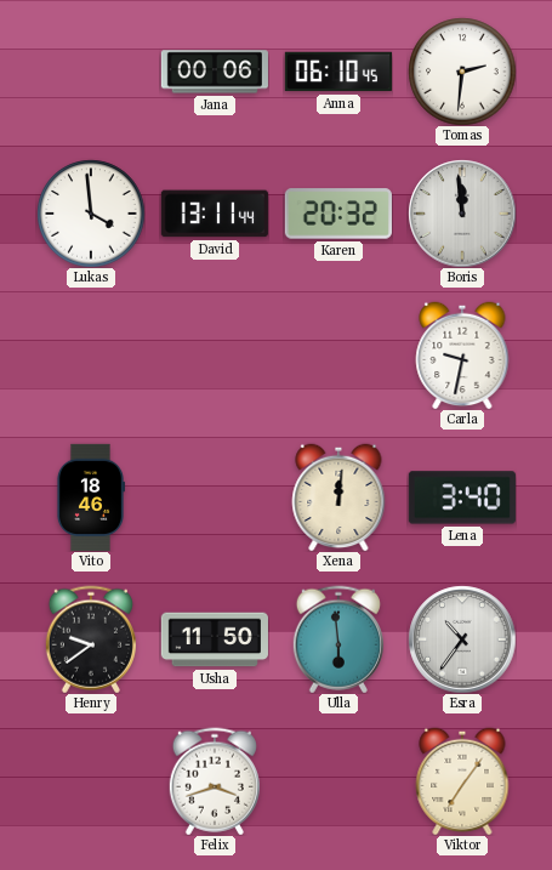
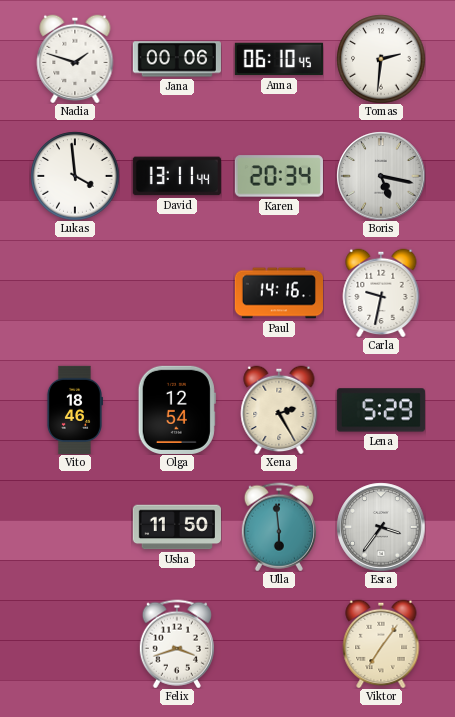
Nadia: none -> 1:48
Karen: 20:32 -> 20:34
Boris: 11:59 -> 5:17
Paul: none -> 14:16
Olga: none -> 12:54
Xena: 12:01 -> 2:25
Lena: 3:40 -> 5:29
Henry: 9:39 -> none
Esra: 10:36 -> 3:36
